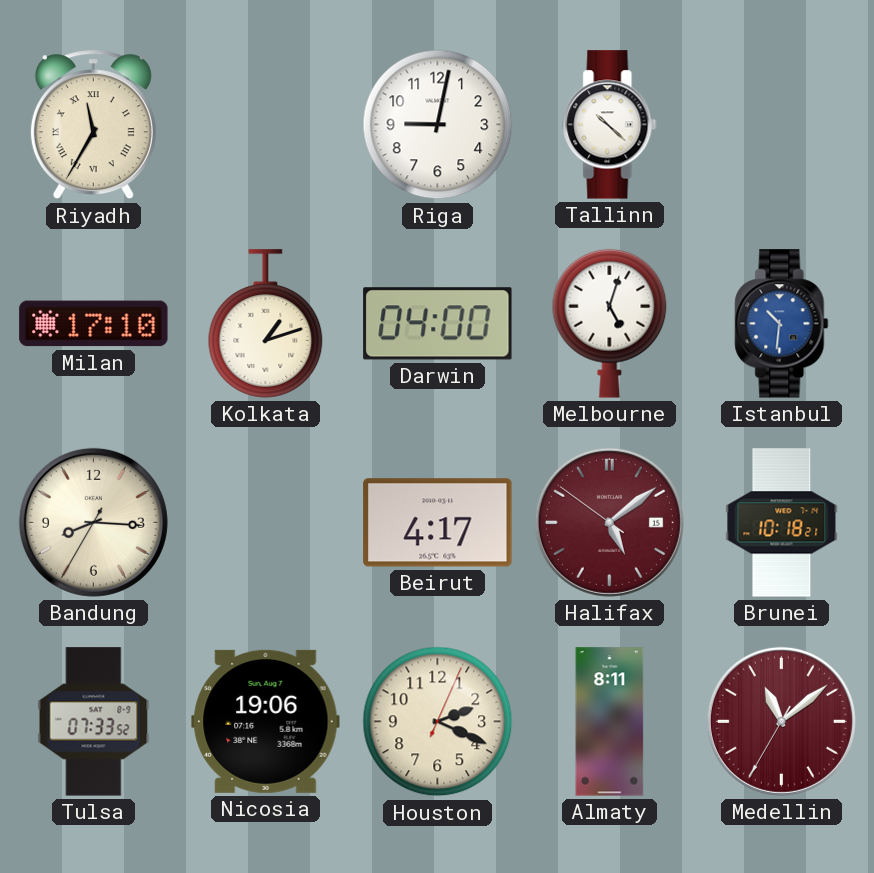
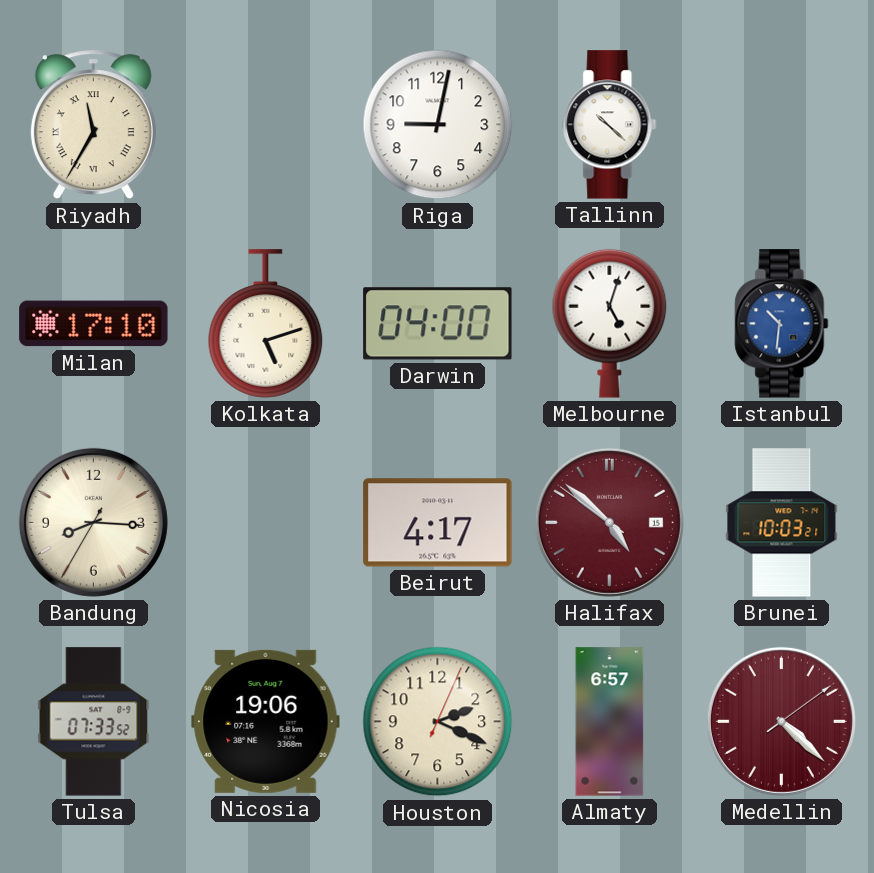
Kolkata: 1:12 -> 5:12
Halifax: 5:08 -> 4:51
Brunei: 10:18 -> 10:03
Almaty: 8:11 -> 6:57
Medellin: 11:08 -> 4:22
